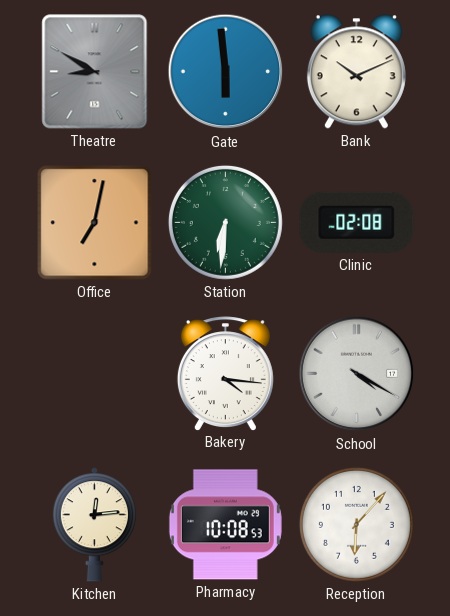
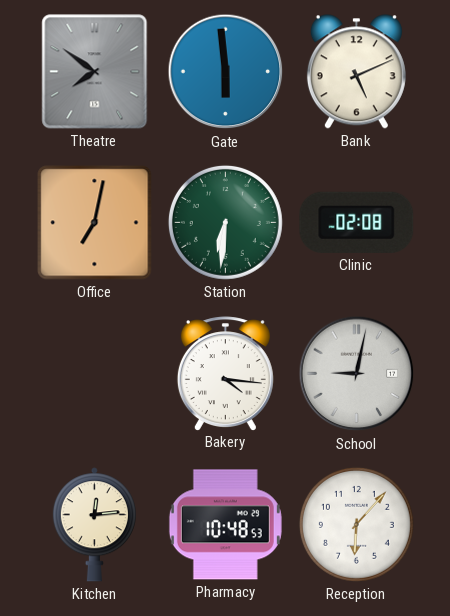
Theatre: 8:50 -> 7:51
Bank: 10:11 -> 5:11
School: 4:20 -> 9:02
Pharmacy: 10:08 -> 10:48
